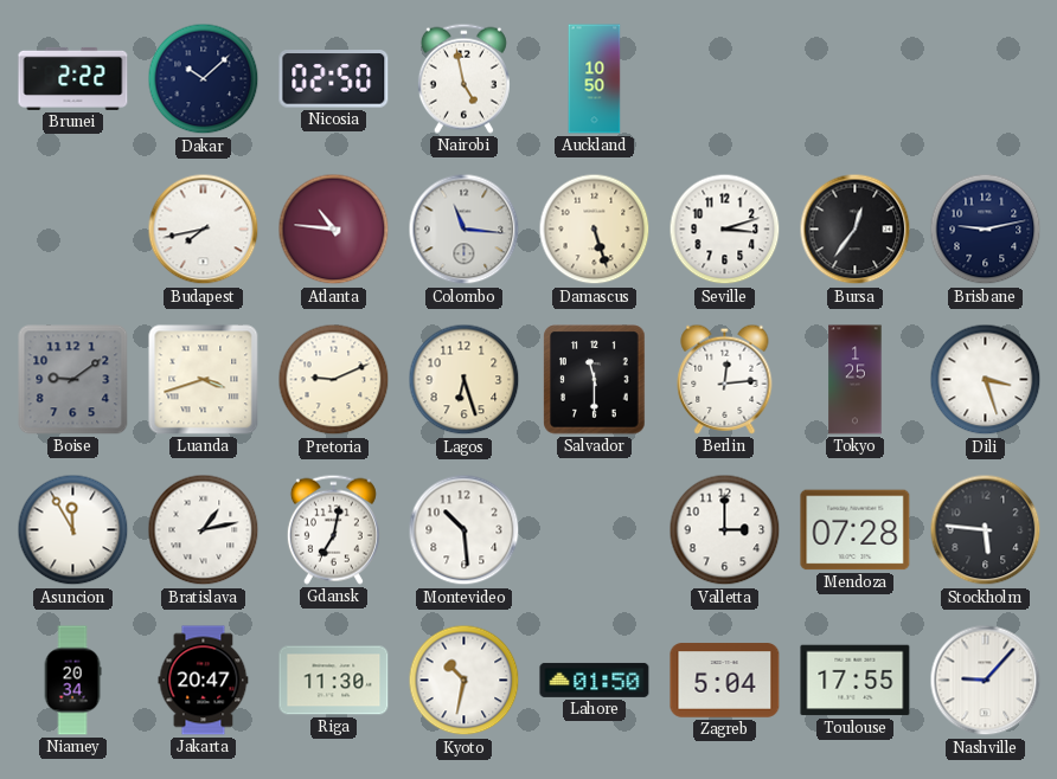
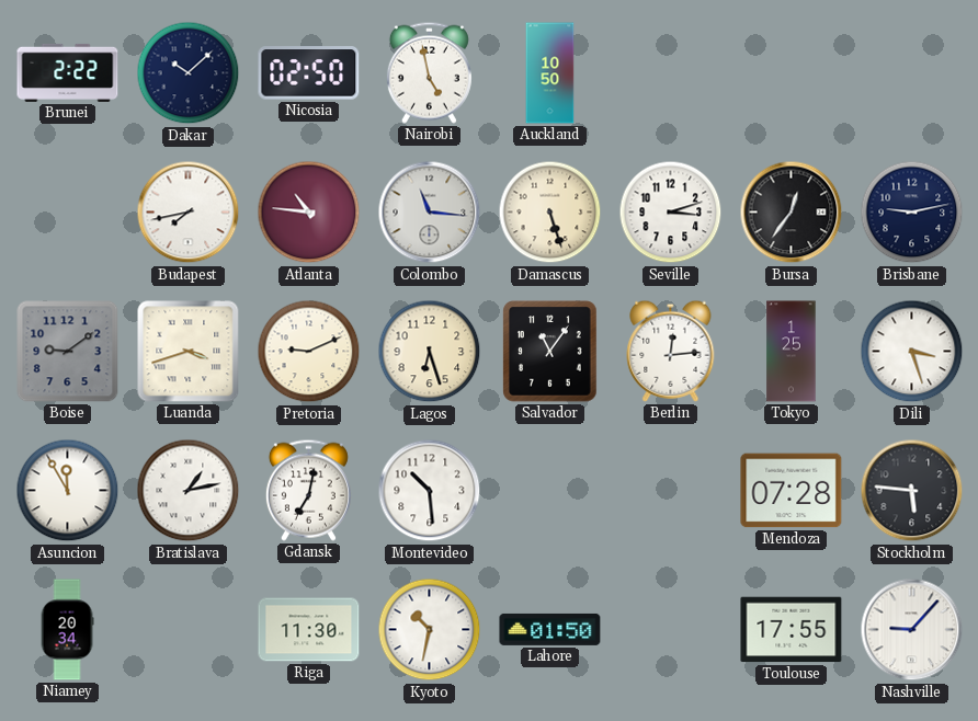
Salvador: 11:30 -> 11:06
Valletta: 3:00 -> none
Jakarta: 20:47 -> none
Zagreb: 5:04 -> none
